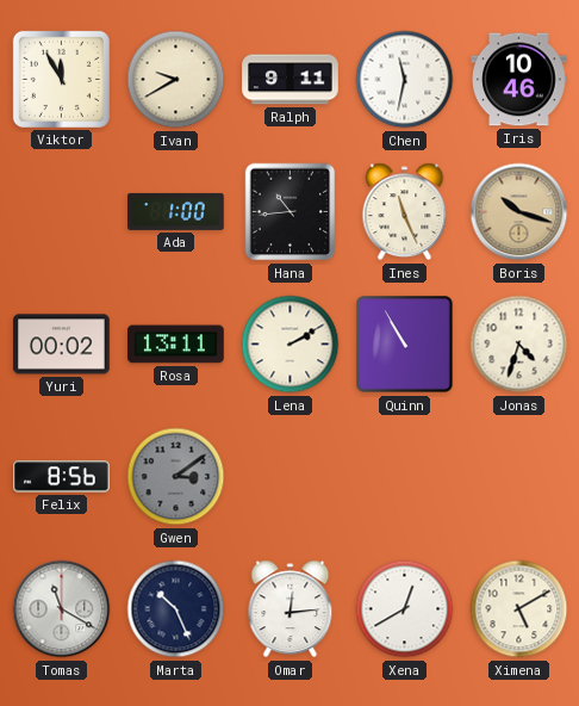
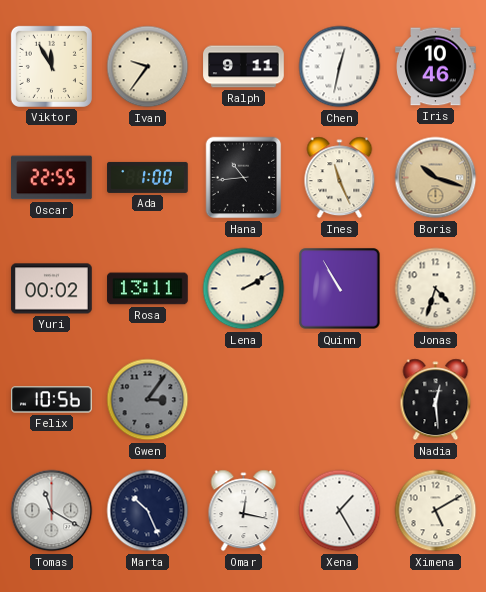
Ivan: 9:40 -> 9:36
Chen: 11:32 -> 12:32
Oscar: none -> 22:55
Felix: 8:56 -> 10:56
Gwen: 3:09 -> 3:06
Nadia: none -> 12:29
Omar: 12:14 -> 12:17
Xena: 12:40 -> 1:25
